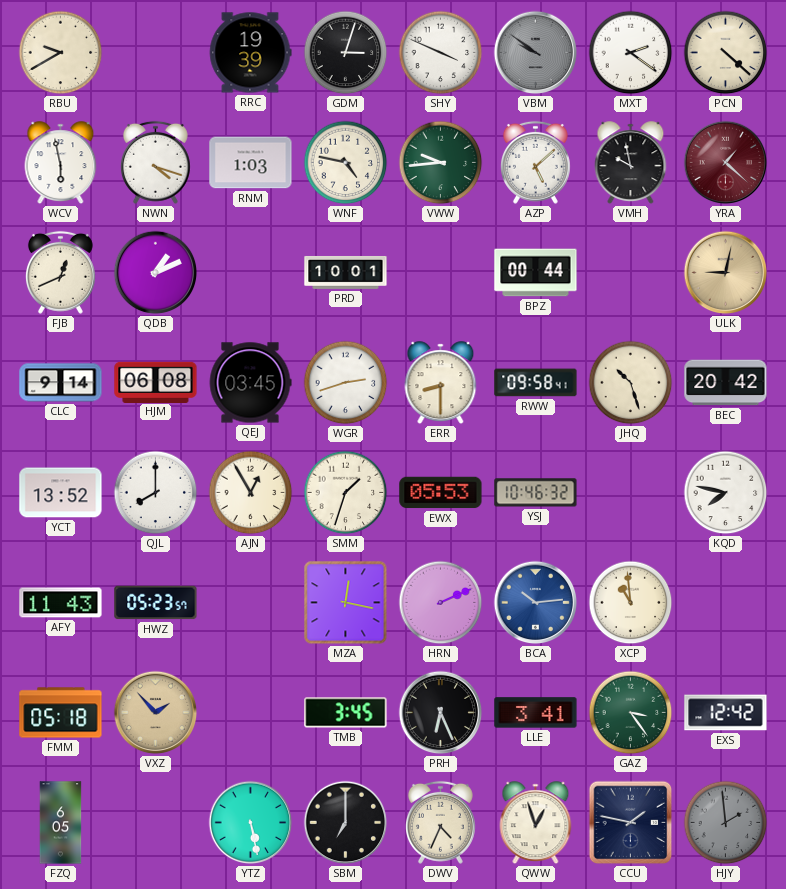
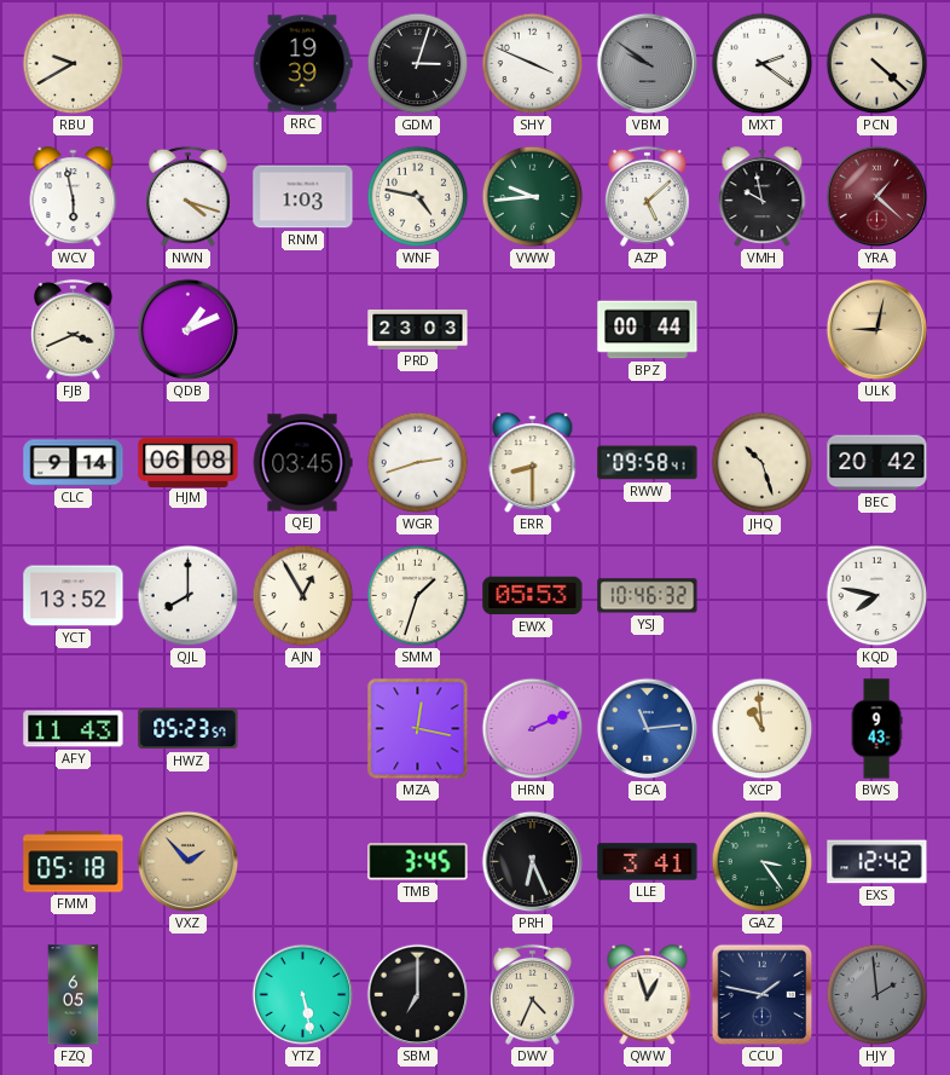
FJB: 12:41 -> 3:41
PRD: 10:01 -> 23:03
BCA: 10:14 -> 11:14
BWS: none -> 9:43
